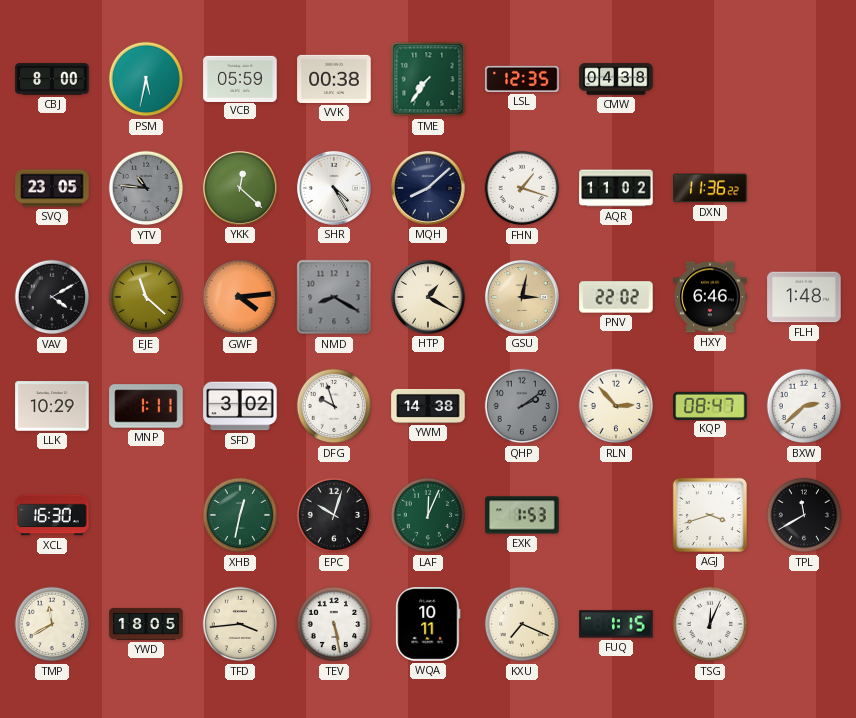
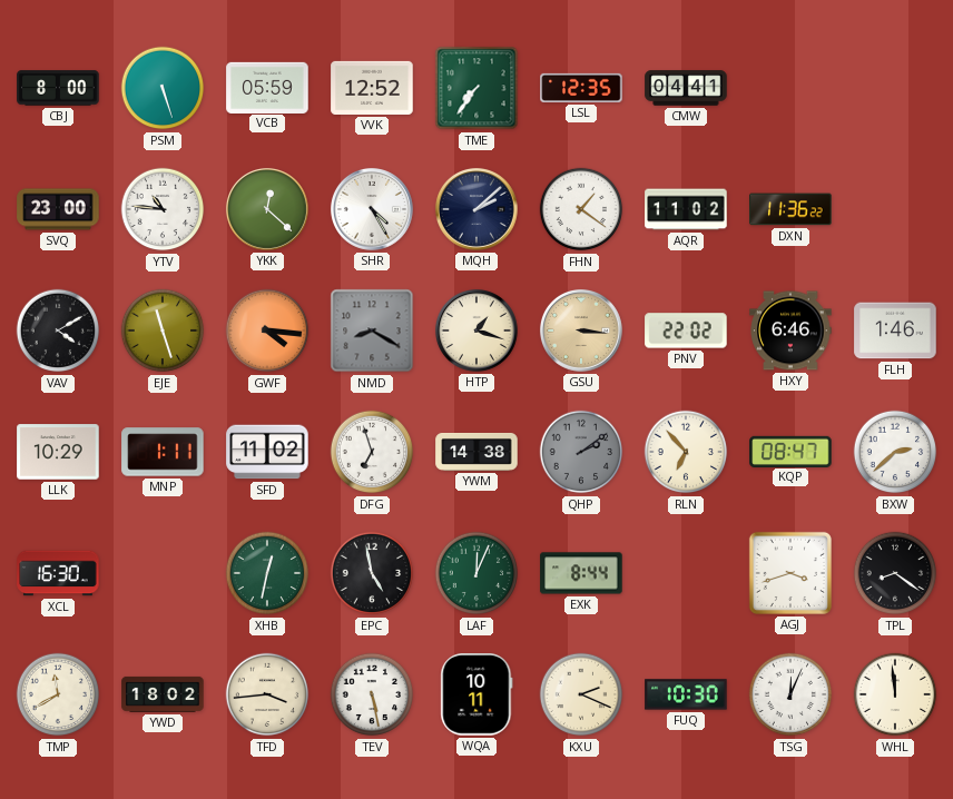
PSM: 5:32 -> 5:27
VVK: 00:38 -> 12:52
CMW: 04:38 -> 04:41
SVQ: 23:05 -> 23:00
YTV dial: grey -> white
MQH: 8:08 -> 2:08
FHN: 1:18 -> 1:21
EJE: 11:22 -> 11:27
GWF: 4:14 -> 4:16
HTP: 1:20 -> 1:18
GSU: 3:02 -> 3:16
FLH: 1:48 -> 1:46
SFD: 3:02 -> 11:02
DFG: 9:57 -> 6:57
RLN: 2:53 -> 6:53
EPC: 10:03 -> 4:58
EXK: 1:53 -> 8:44
TPL: 11:40 -> 8:21
YWD: 18:05 -> 18:02
KXU: 7:19 -> 2:19
FUQ: 1:15 -> 10:30
WHL: none -> 11:59
